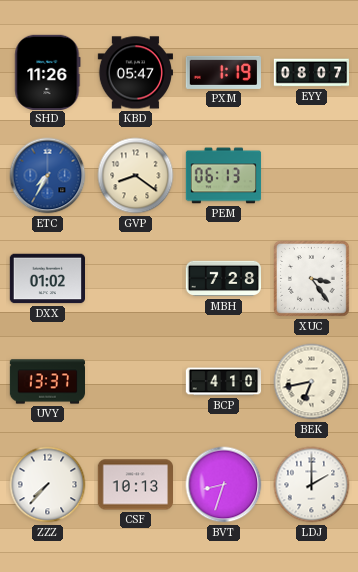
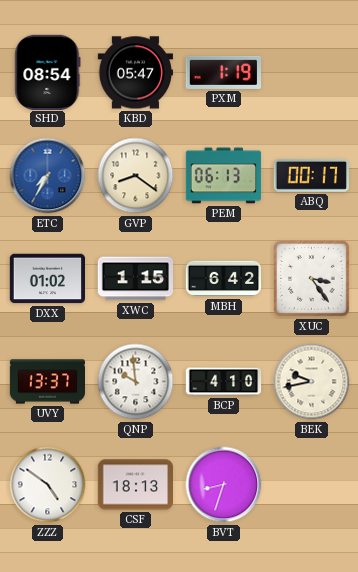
SHD: 11:26 -> 08:54
EYY: 08:07 -> none
ABQ: none -> 00:17
XWC: none -> 1:15
MBH: 7:28 -> 6:42
QNP: none -> 9:59
BEK: 6:43 -> 9:43
ZZZ: 7:37 -> 4:51
CSF: 10:13 -> 18:13
LDJ: 2:00 -> none
